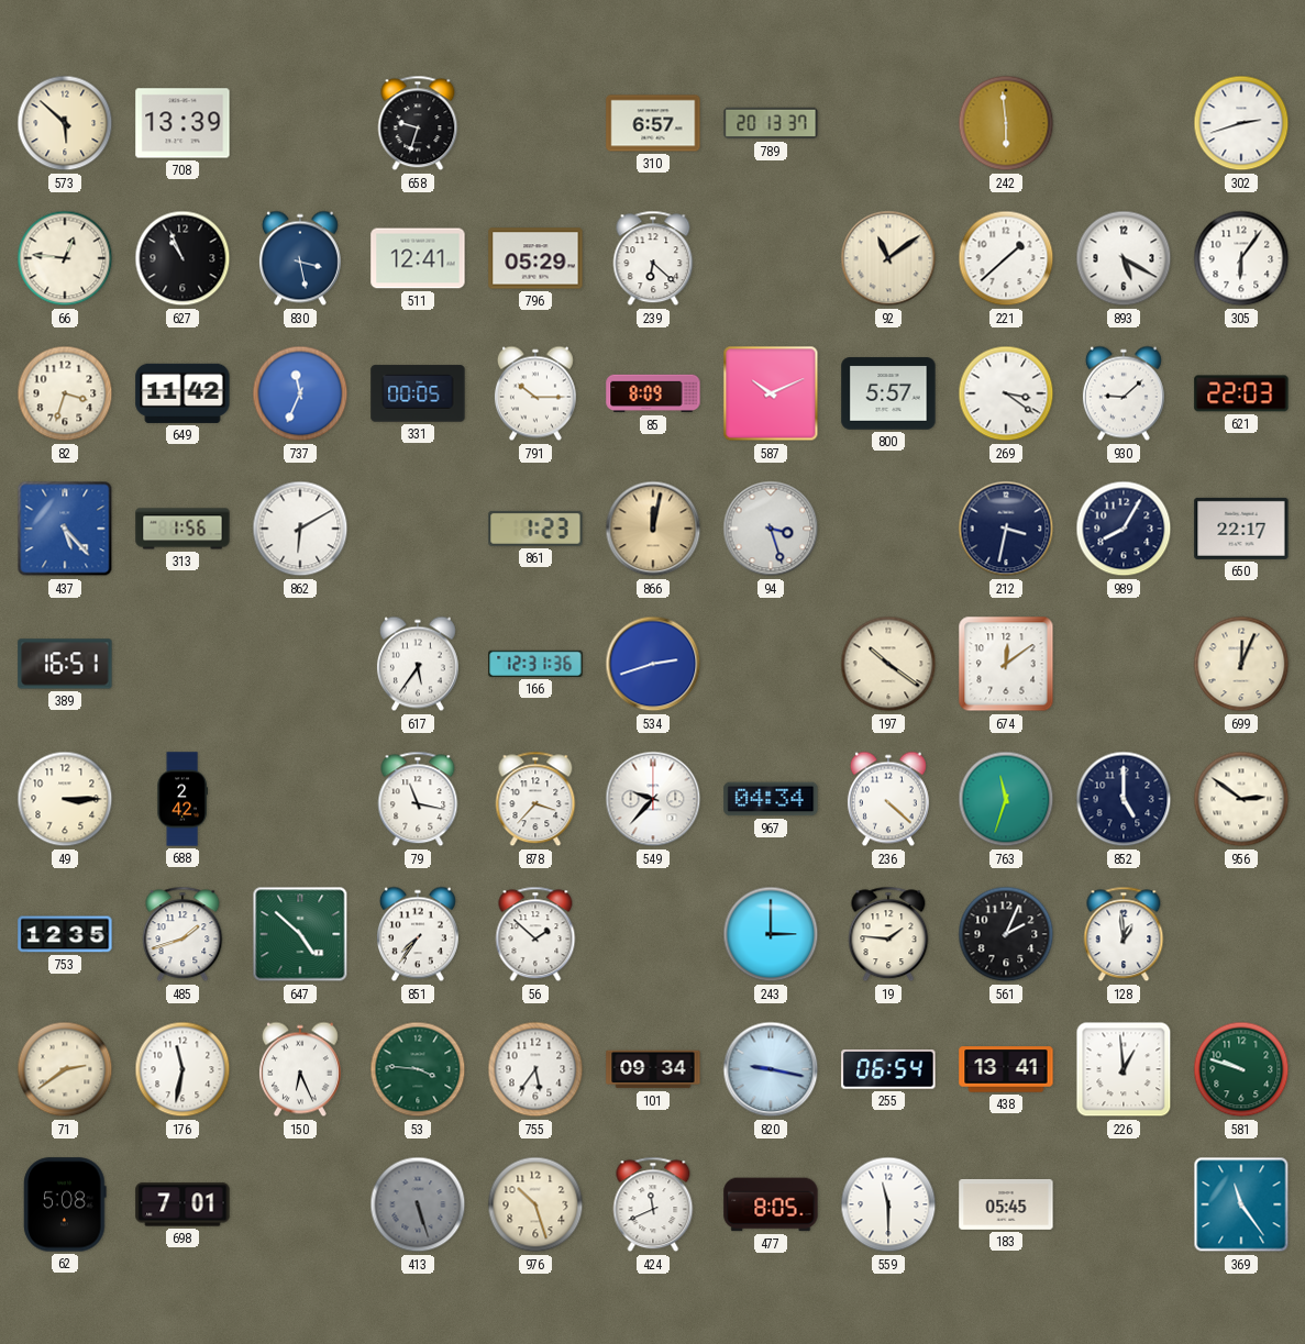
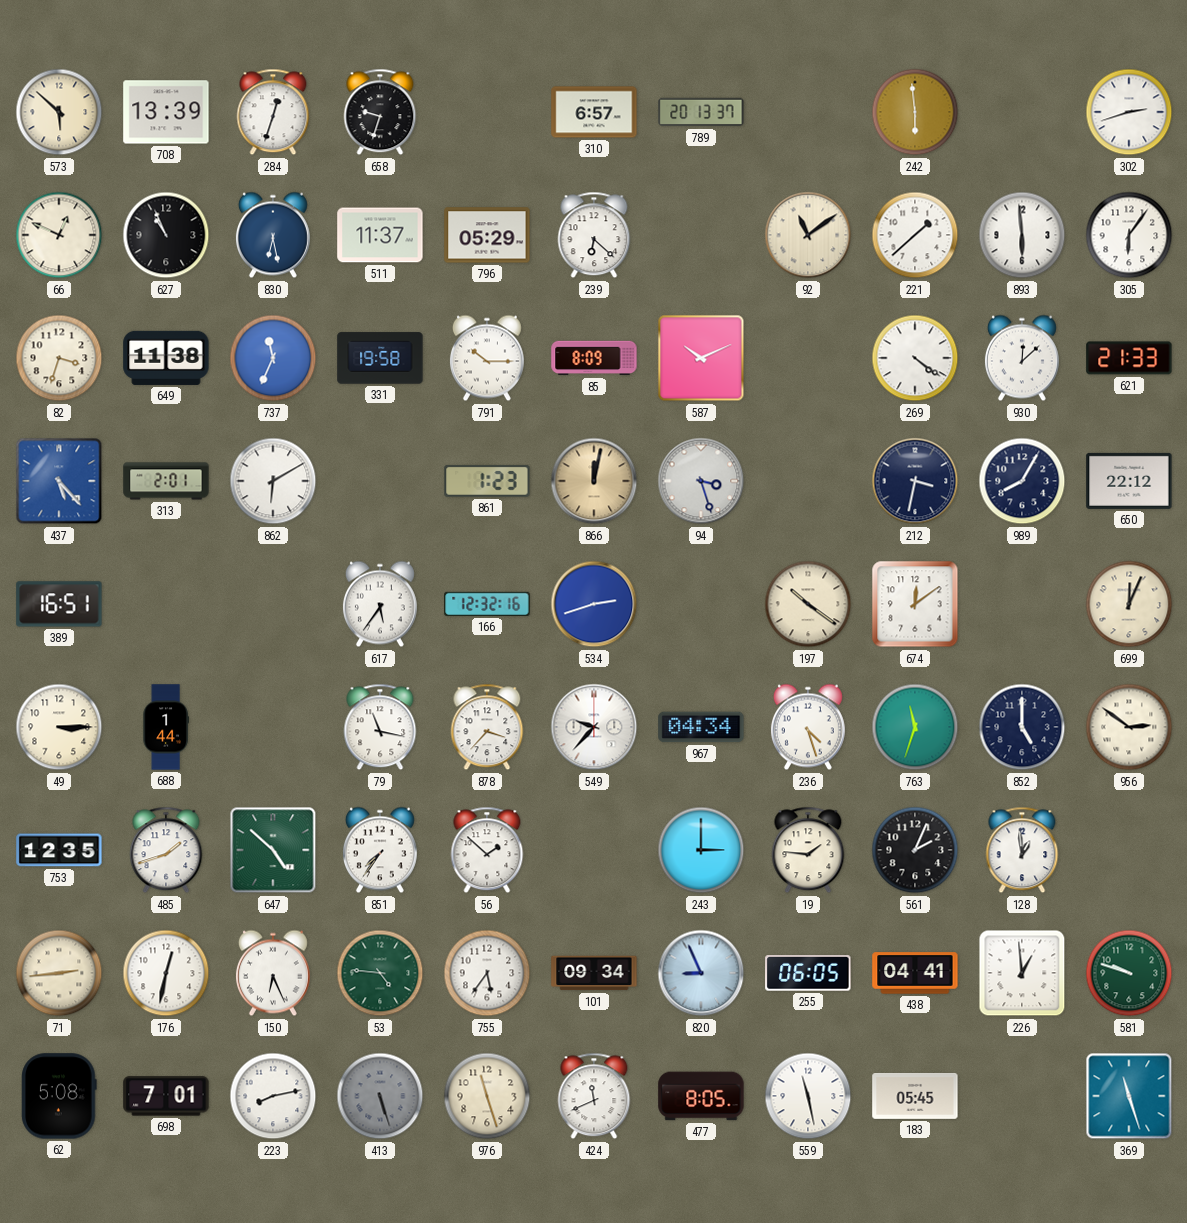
284: none -> 12:33
66: 12:46 -> 12:49
830: 3:28 -> 6:28
511: 12:41 -> 11:37
893: 5:20 -> 5:59
649: 11:42 -> 11:38
331: 00:05 -> 19:58
800: 5:57 -> none
269: 3:21 -> 4:21
930: 9:08 -> 12:08
621: 22:03 -> 21:33
313: 1:56 -> 2:01
650: 22:17 -> 22:12
166: 12:31 -> 12:32
688: 2:42 -> 1:44
236: 4:22 -> 4:27
71: 2:39 -> 2:44
176: 11:32 -> 12:32
53: 3:46 -> 4:46
820: 9:17 -> 8:56
255: 06:54 -> 06:05
438: 13:41 -> 04:41
223: none -> 8:13
976: 10:27 -> 11:27
559: 11:30 -> 11:28
369: 11:24 -> 11:27
